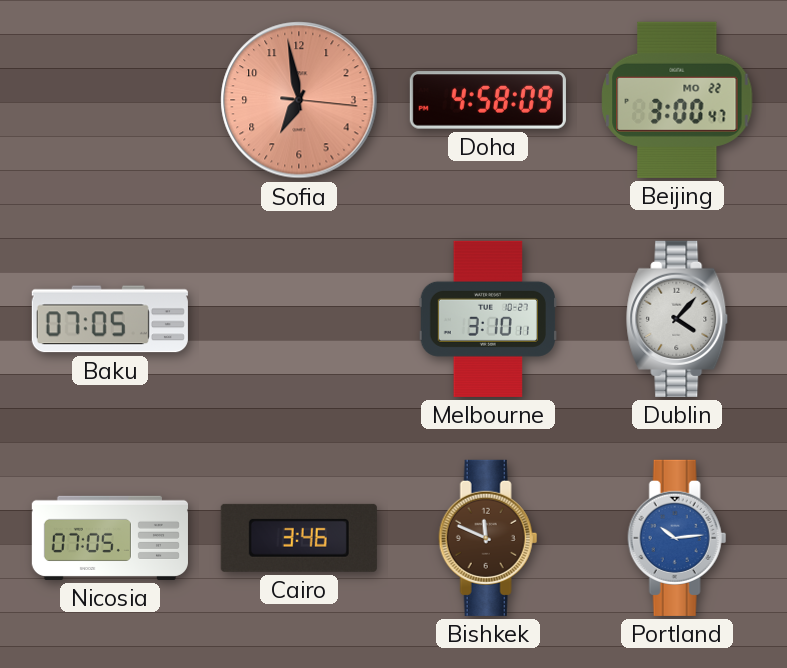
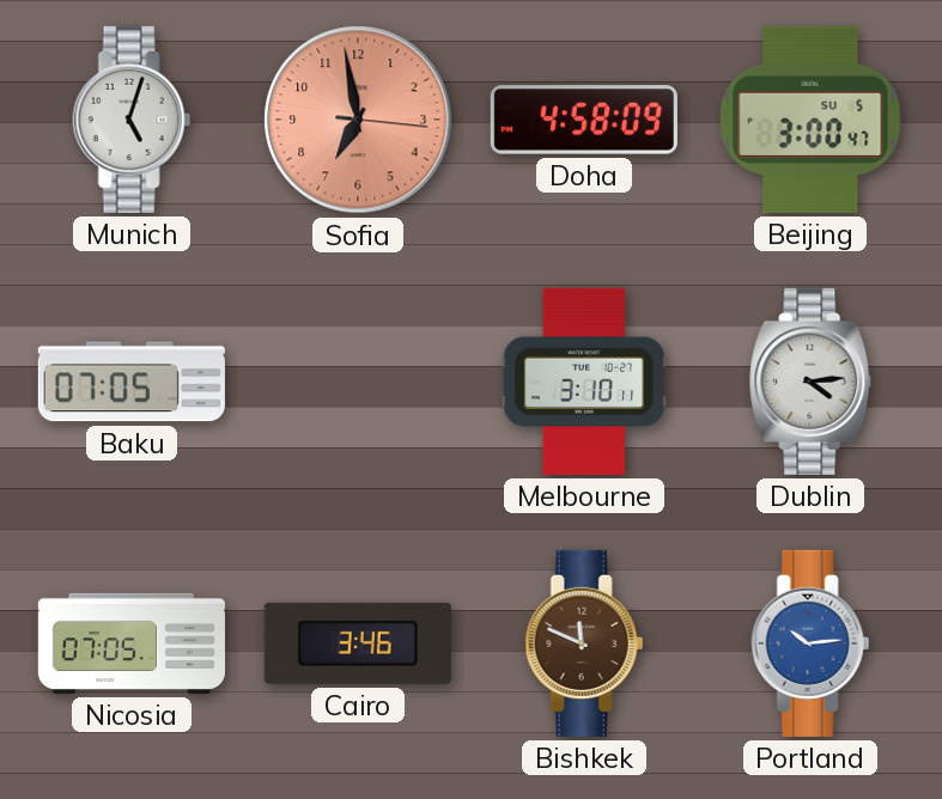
Munich: none -> 5:03
Beijing date: MO 22 -> SU 5
Dublin: 4:07 -> 4:14
